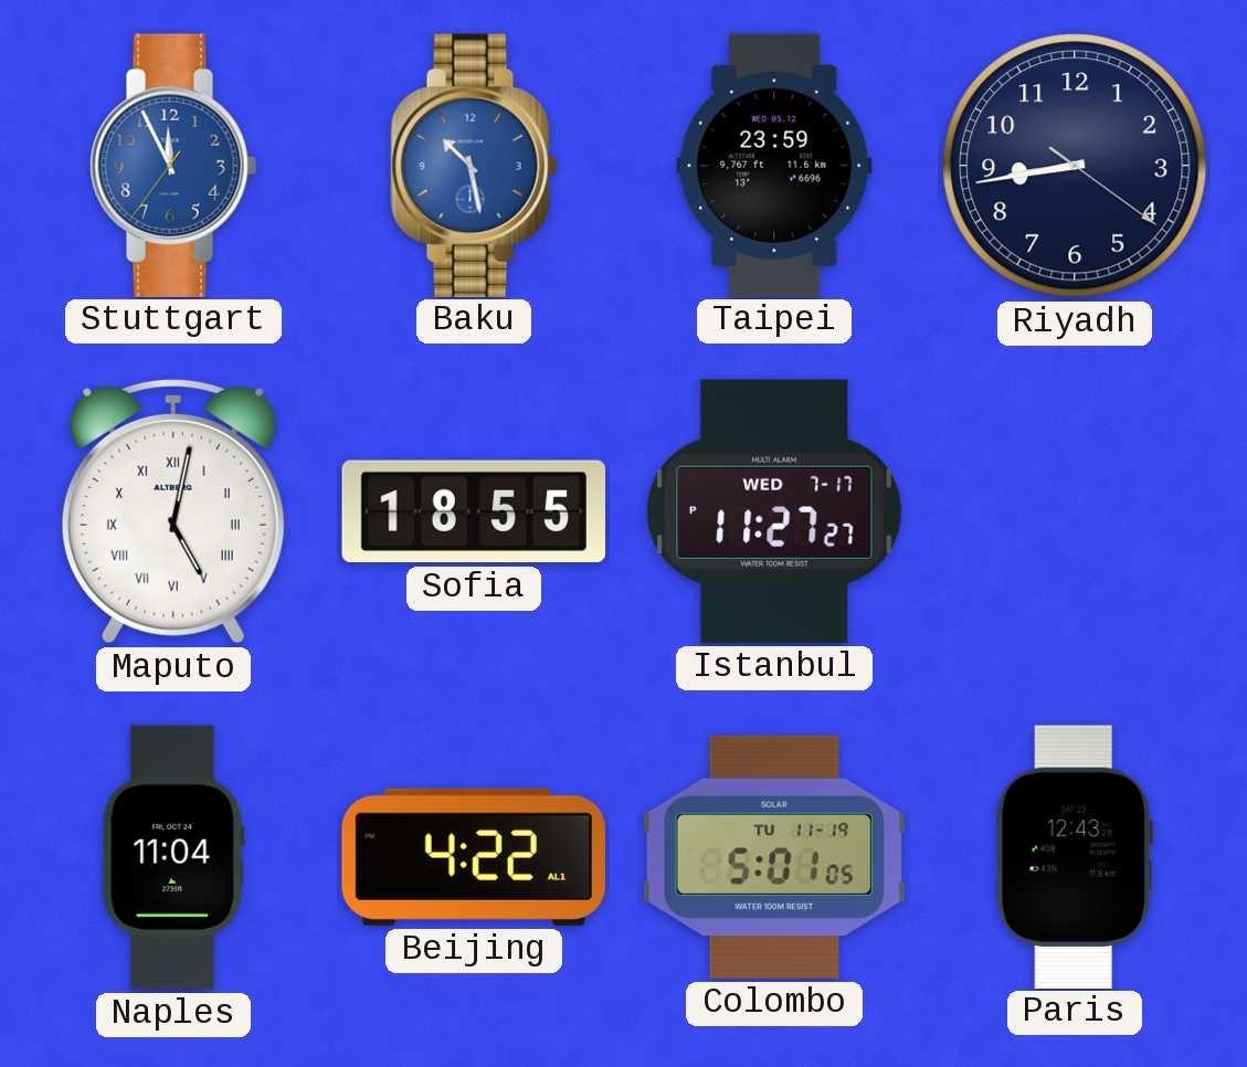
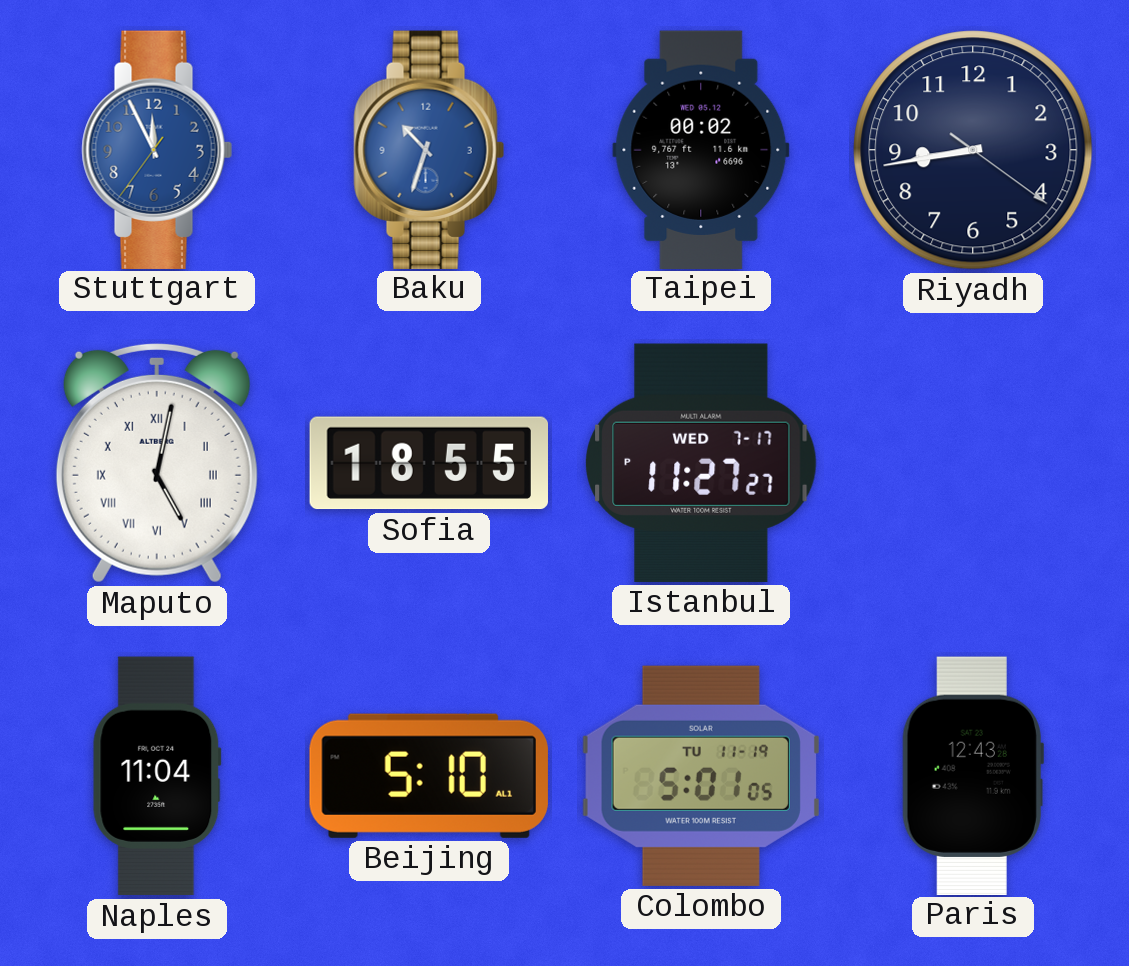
Baku: 10:28 -> 10:33
Taipei: 23:59 -> 00:02
Beijing: 4:22 -> 5:10
